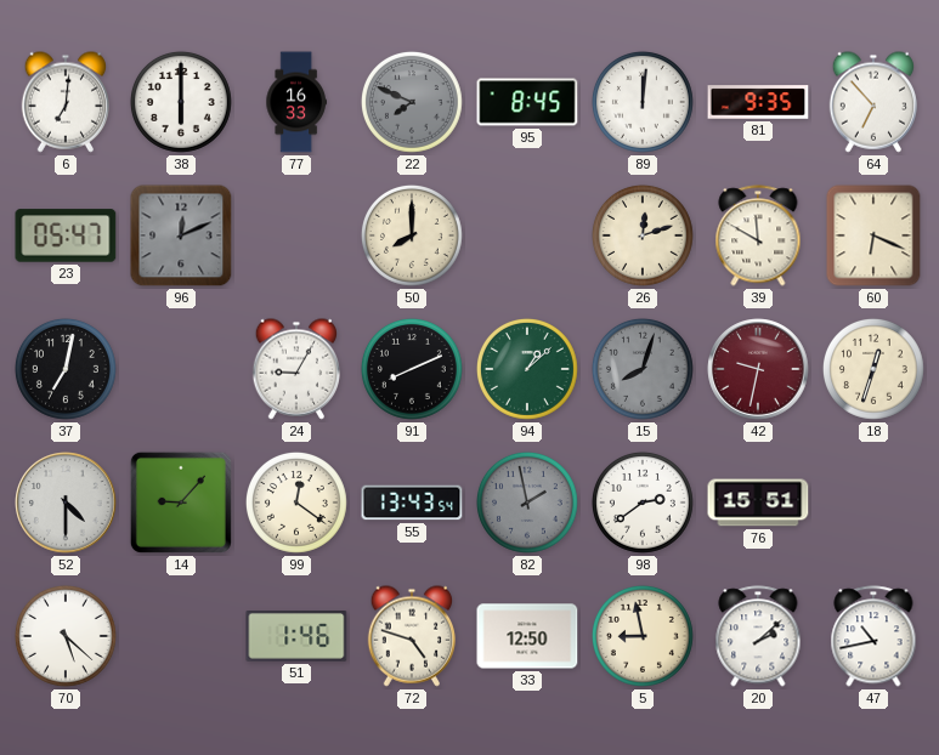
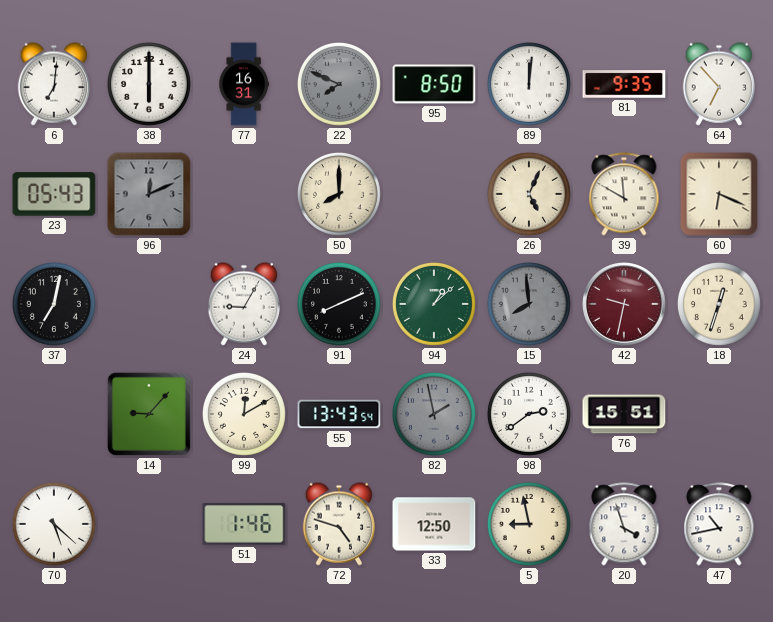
77: 16:33 -> 16:31
95: 8:45 -> 8:50
23: 05:47 -> 05:43
26: 12:12 -> 5:04
15: 8:03 -> 7:59
52: 4:30 -> none
99: 12:21 -> 12:10
20: 2:08 -> 3:57
